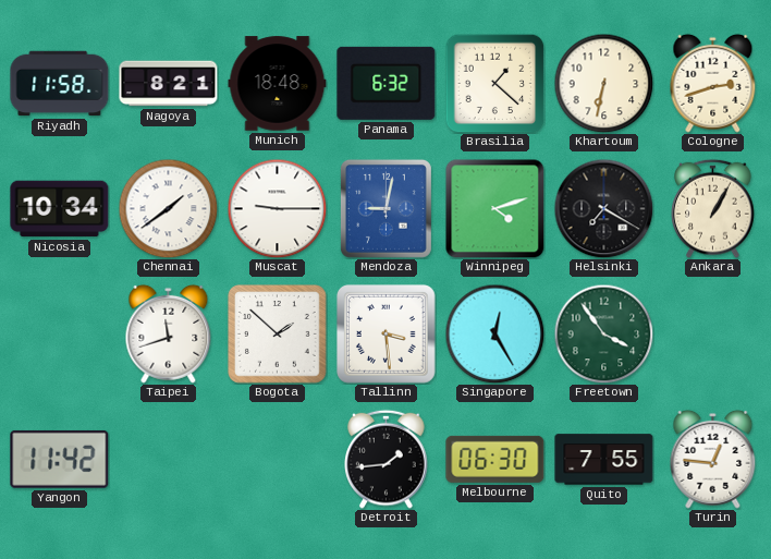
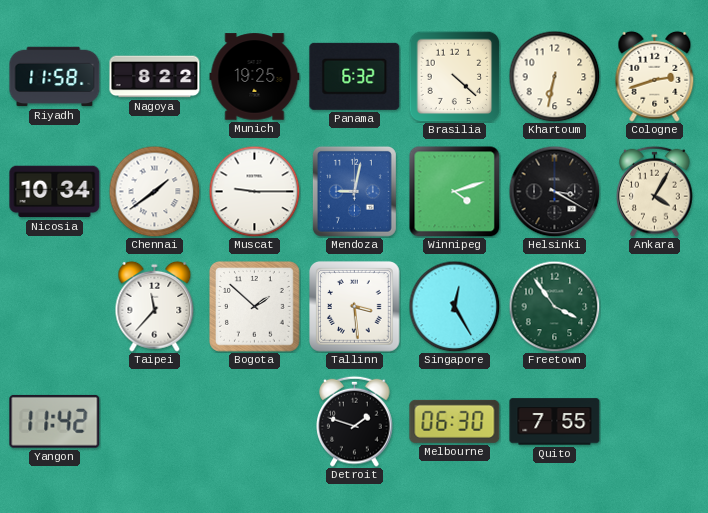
Nagoya: 8:21 -> 8:22
Munich: 18:48 -> 19:25
Brasilia: 1:22 -> 4:22
Helsinki: 7:20 -> 3:20
Ankara: 1:05 -> 4:05
Taipei: 11:42 -> 11:37
Detroit: 1:44 -> 1:48
Turin: 12:46 -> none
